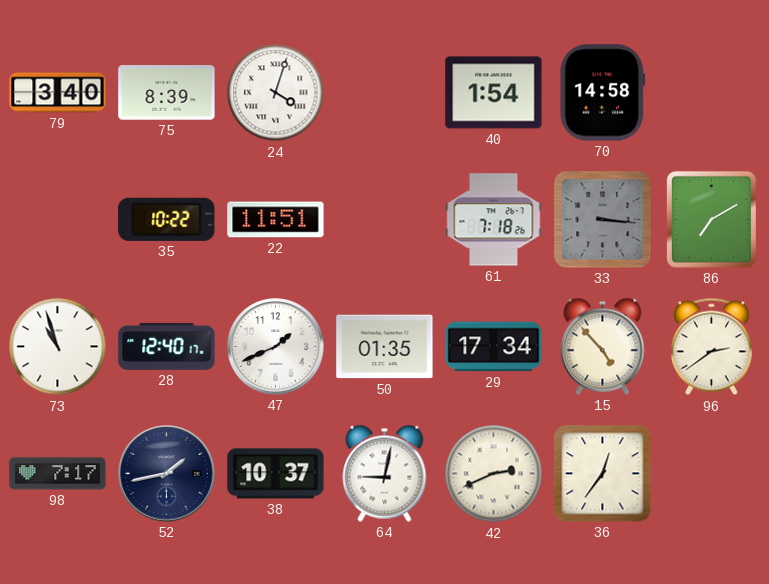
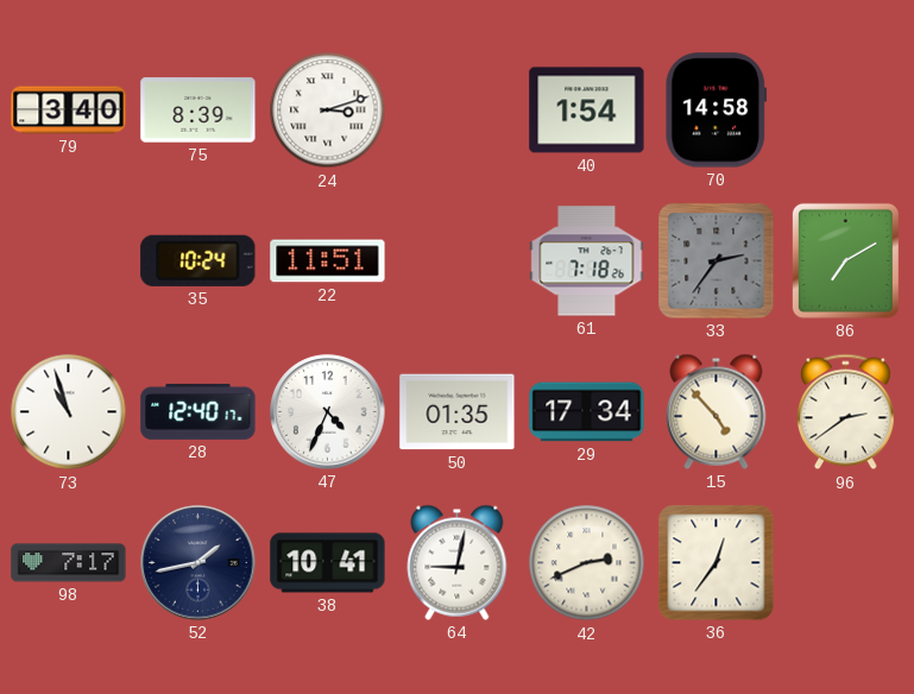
24: 4:03 -> 3:12
35: 10:22 -> 10:24
33: 3:16 -> 2:36
47: 1:41 -> 4:34
38: 10:37 -> 10:41
